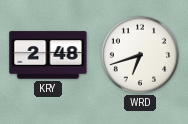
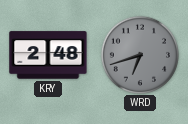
WRD dial: white -> grey
